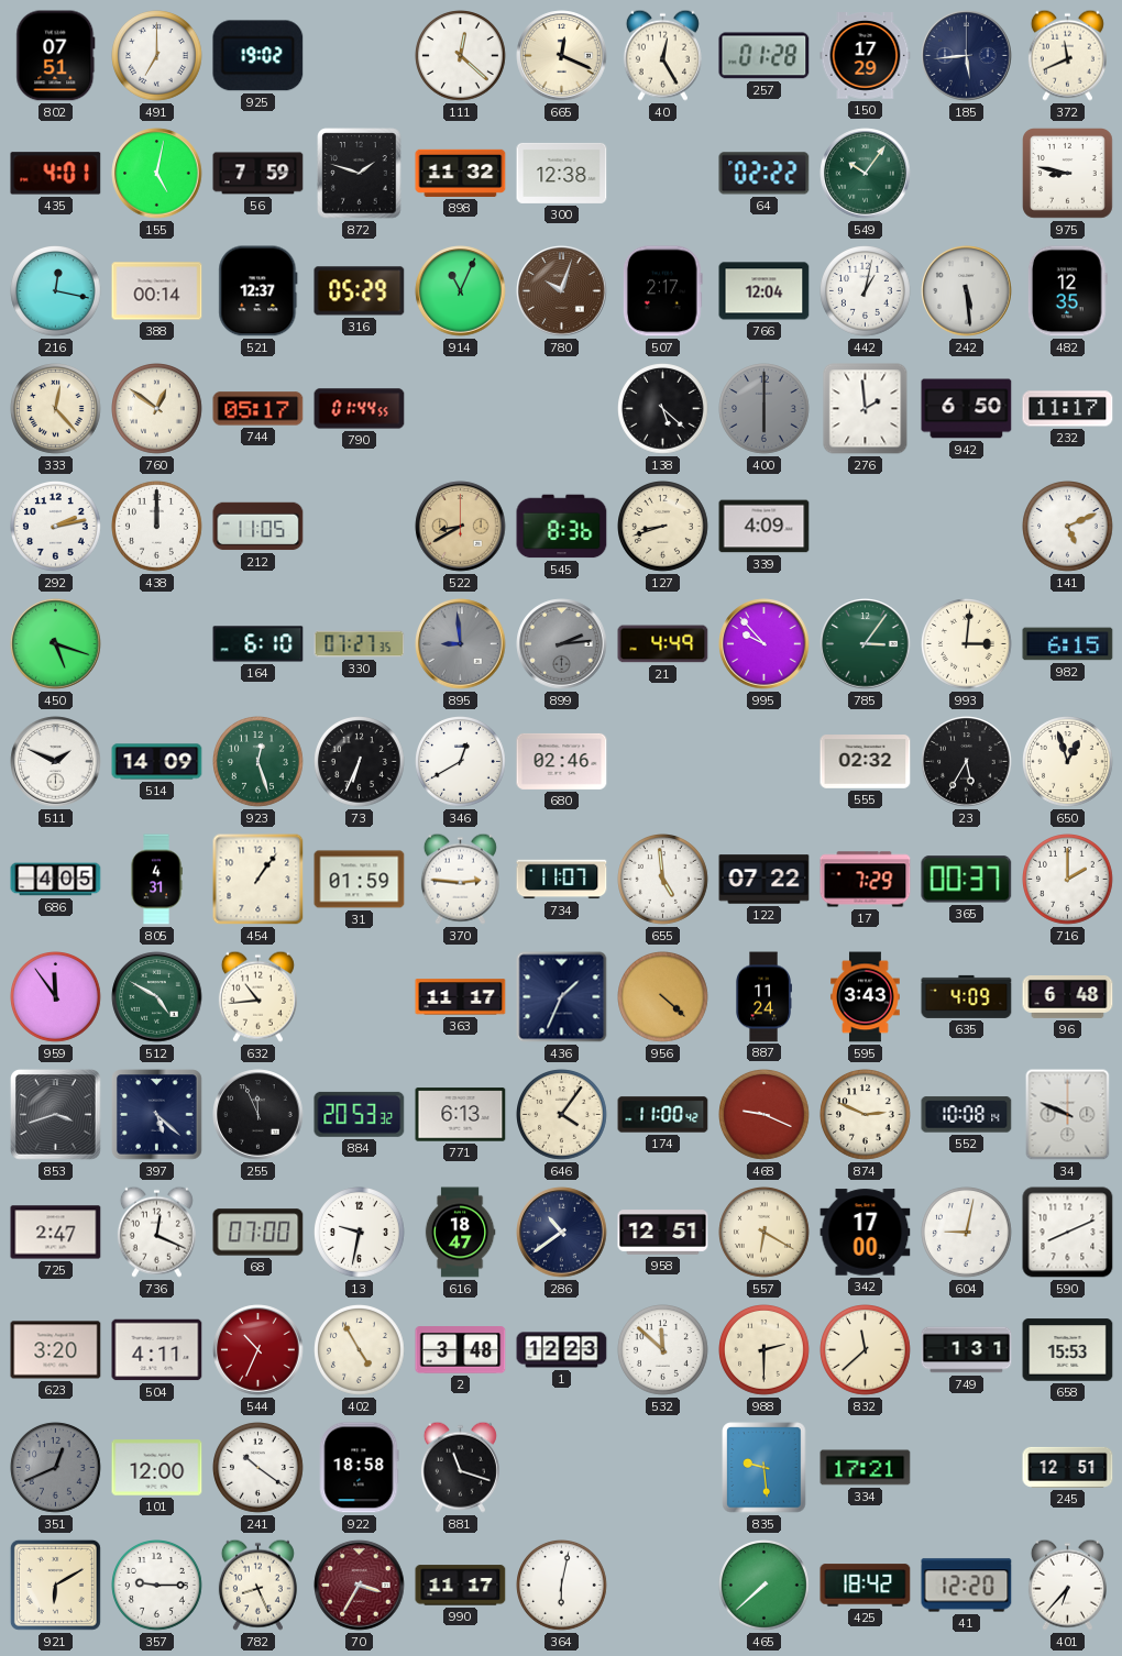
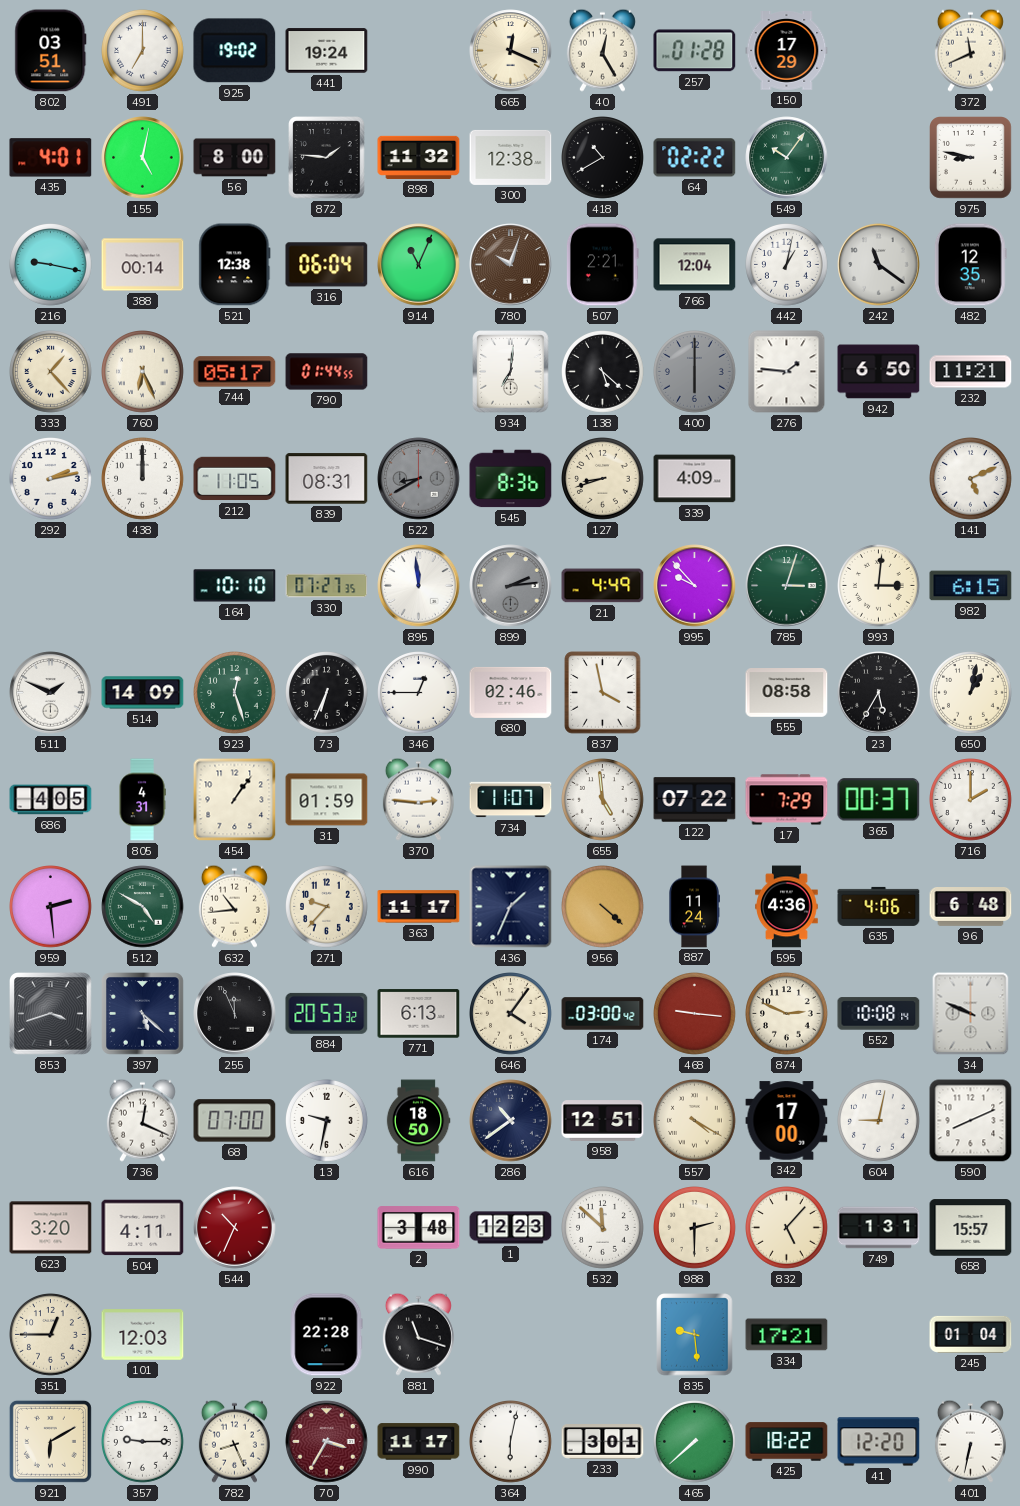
802: 07:51 -> 03:51
441: none -> 19:24
111: 12:22 -> none
185: 5:44 -> none
56: 7:59 -> 8:00
872: 1:48 -> 1:46
418: none -> 10:40
216: 12:17 -> 9:17
521: 12:37 -> 12:38
316: 05:29 -> 06:04
507: 2:17 -> 2:21
242: 5:29 -> 11:21
333: 12:23 -> 1:23
760: 12:51 -> 6:26
934: none -> 7:01
276: 1:59 -> 1:46
232: 11:17 -> 11:21
839: none -> 08:31
522 dial: champagne -> grey
450: 5:18 -> none
164: 6:10 -> 10:10
895: 8:59 -> 11:59
895 dial: grey -> white
785: 3:06 -> 3:03
346: 12:40 -> 12:45
837: none -> 3:58
555: 02:32 -> 08:58
650: 12:57 -> 1:02
959: 11:54 -> 2:29
271: none -> 9:37
595: 3:43 -> 4:36
635: 4:09 -> 4:06
174: 11:00 -> 03:00
468: 9:19 -> 9:16
725: 2:47 -> none
616: 18:47 -> 18:50
557: 6:20 -> 4:20
402: 4:55 -> none
832: 11:38 -> 5:07
658: 15:53 -> 15:57
351: 12:41 -> 12:45
351 dial: grey -> cream
101: 12:00 -> 12:03
241: 10:21 -> none
922: 18:58 -> 22:28
245: 12:51 -> 01:04
233: none -> 3:01
425: 18:42 -> 18:22
401: 6:37 -> 6:32
